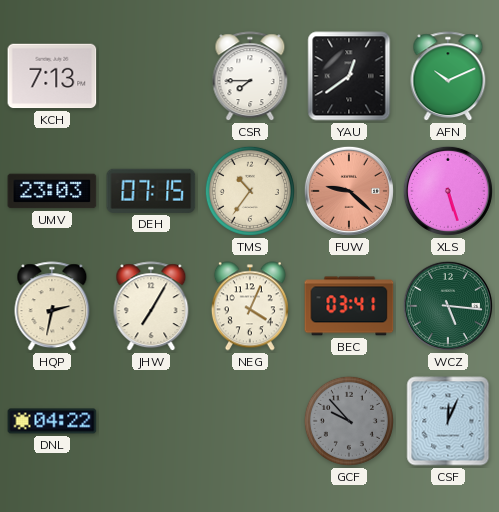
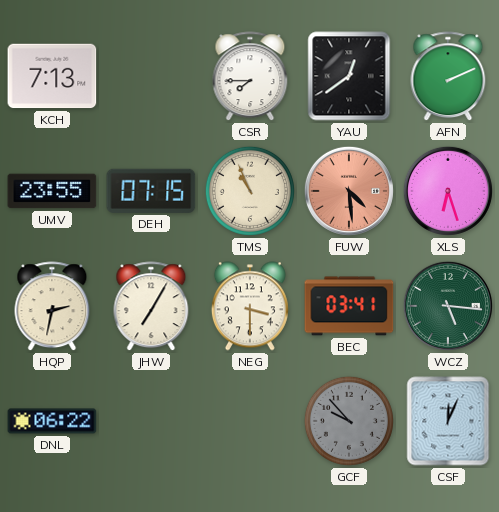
AFN: 10:11 -> 2:11
UMV: 23:03 -> 23:55
TMS: 10:36 -> 10:56
FUW: 9:22 -> 4:29
XLS: 5:27 -> 6:27
NEG: 4:04 -> 3:30
DNL: 04:22 -> 06:22
